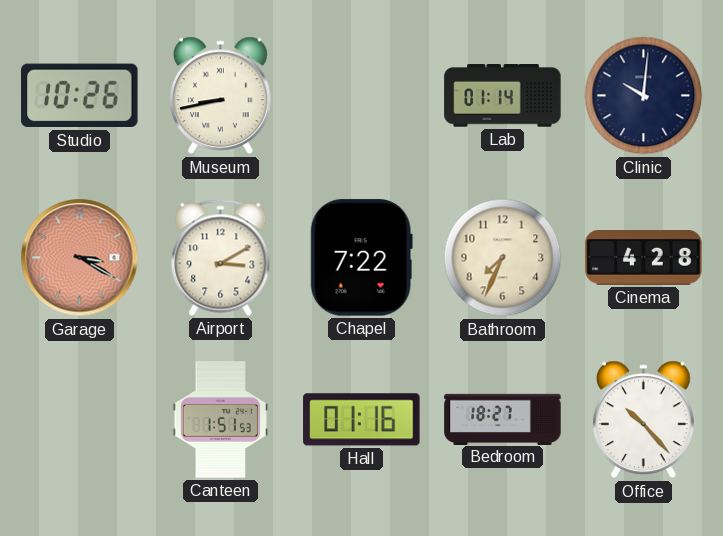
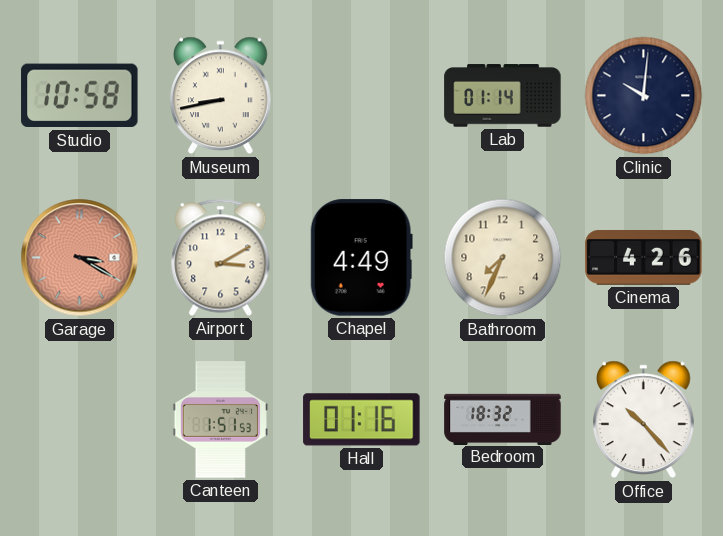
Studio: 10:26 -> 10:58
Chapel: 7:22 -> 4:49
Cinema: 4:28 -> 4:26
Bedroom: 18:27 -> 18:32
